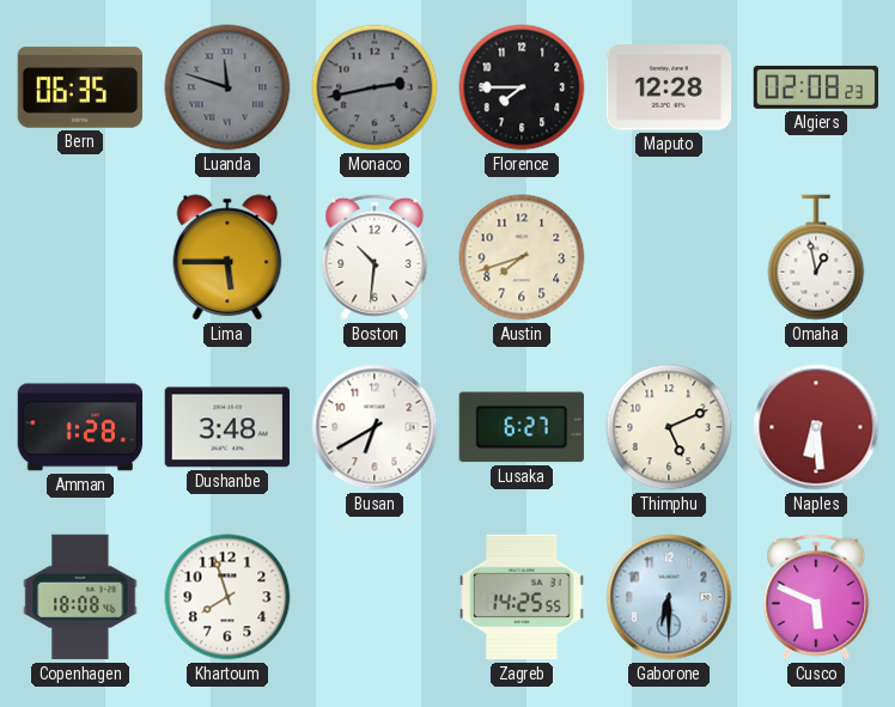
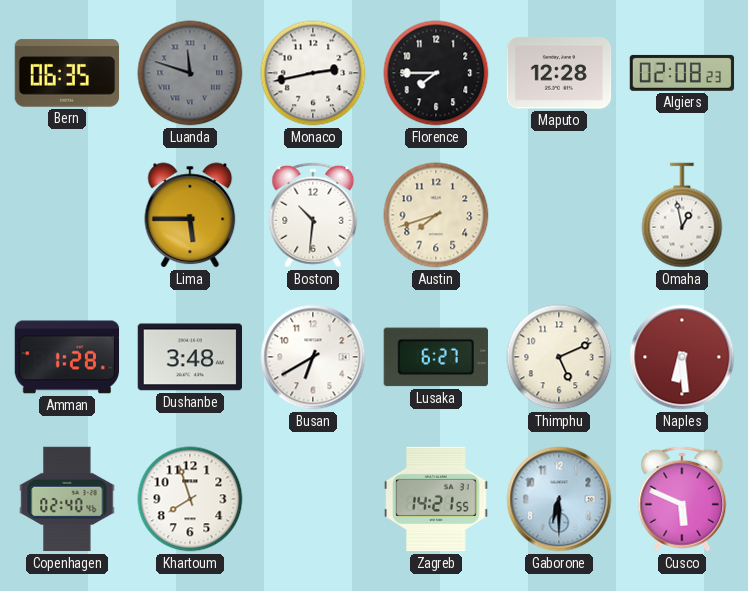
Monaco dial: grey -> white
Copenhagen: 18:08 -> 02:40
Zagreb: 14:25 -> 14:21
